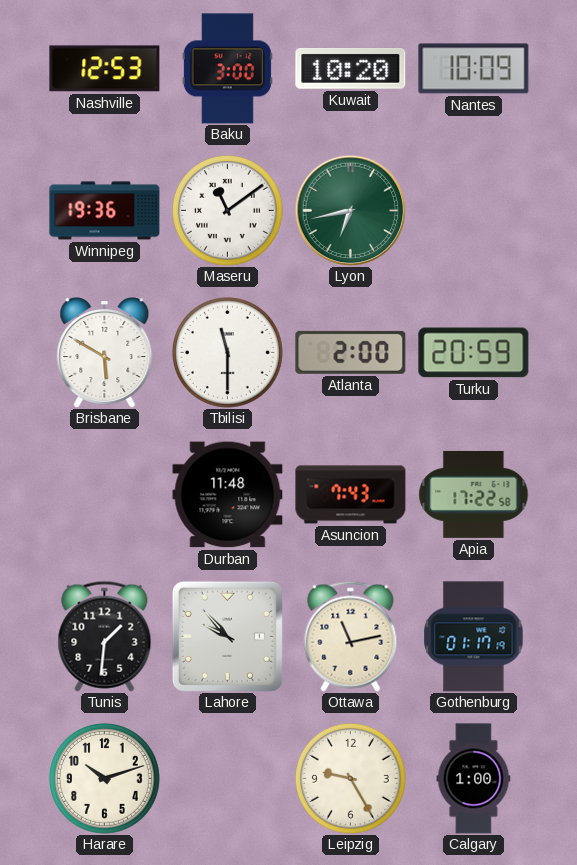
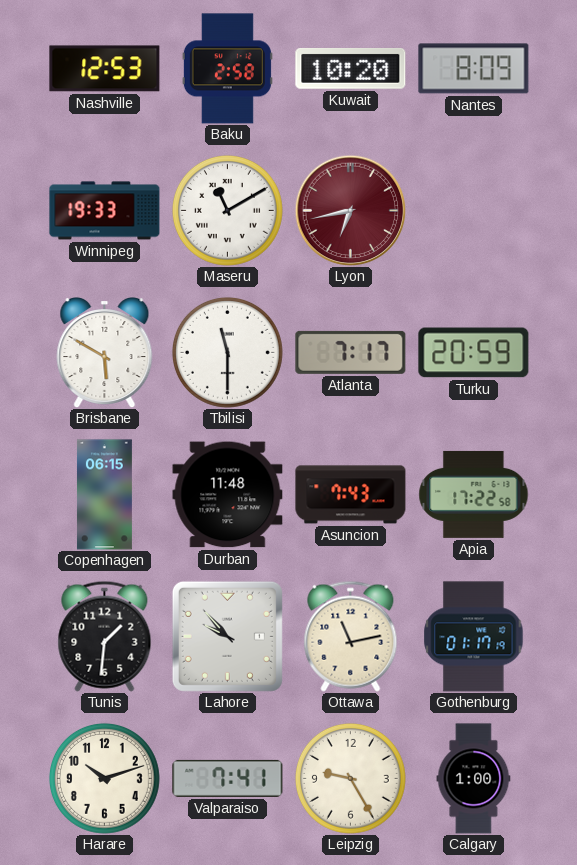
Baku: 3:00 -> 2:58
Nantes: 10:09 -> 8:09
Winnipeg: 19:36 -> 19:33
Maseru: 11:09 -> 11:10
Lyon dial: green -> burgundy
Atlanta: 2:00 -> 7:17
Copenhagen: none -> 06:15
Valparaiso: none -> 7:41
